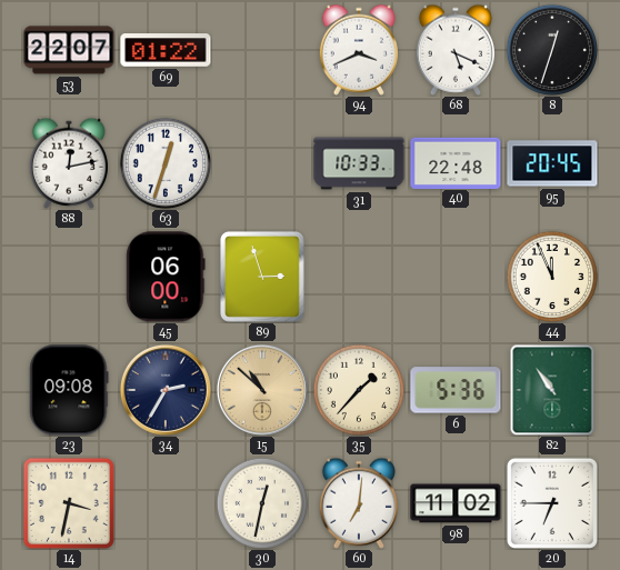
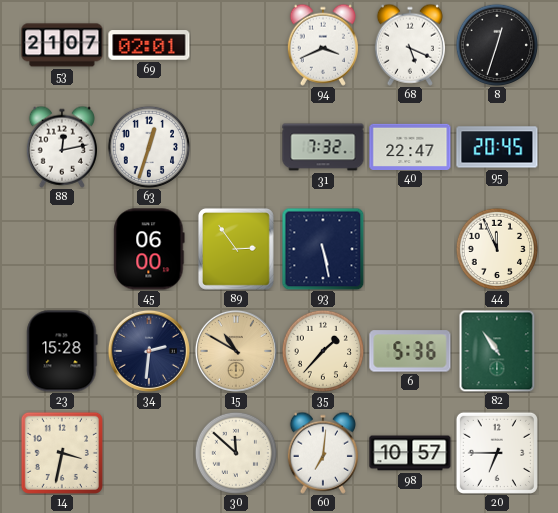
53: 22:07 -> 21:07
69: 01:22 -> 02:01
31: 10:33 -> 7:32
40: 22:48 -> 22:47
89: 2:57 -> 2:54
93: none -> 5:28
23: 09:08 -> 15:28
34: 2:35 -> 2:31
15: 10:52 -> 10:50
30: 12:32 -> 11:52
98: 11:02 -> 10:57
